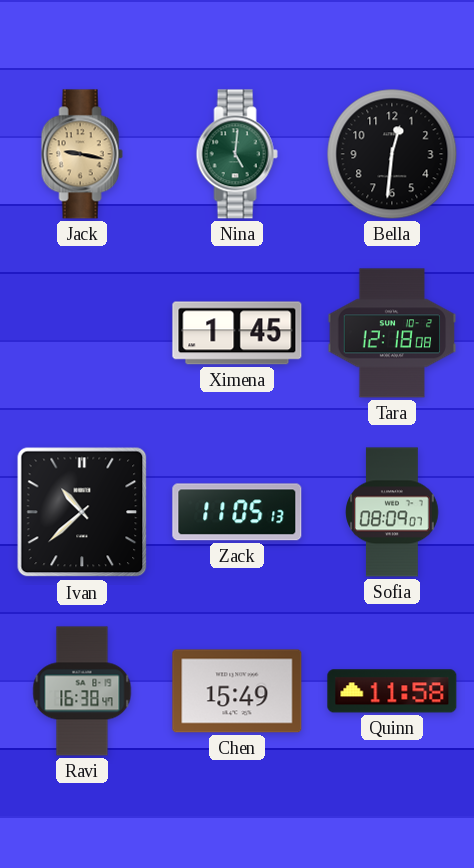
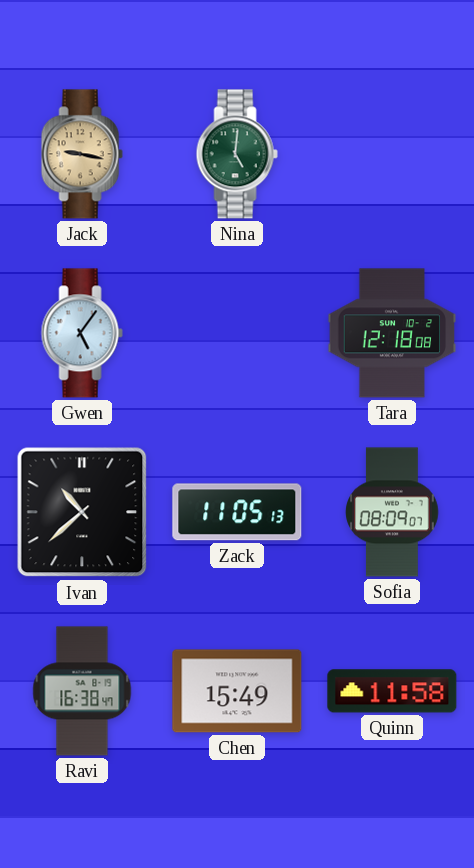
Bella: 12:31 -> none
Gwen: none -> 5:06
Ximena: 1:45 -> none
